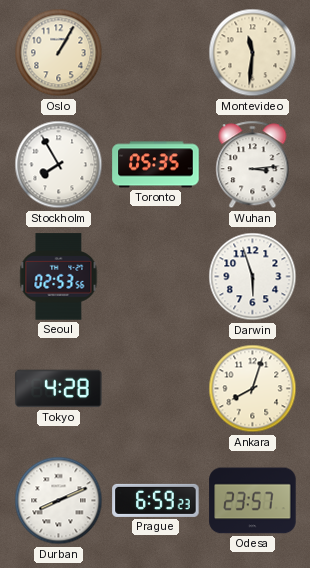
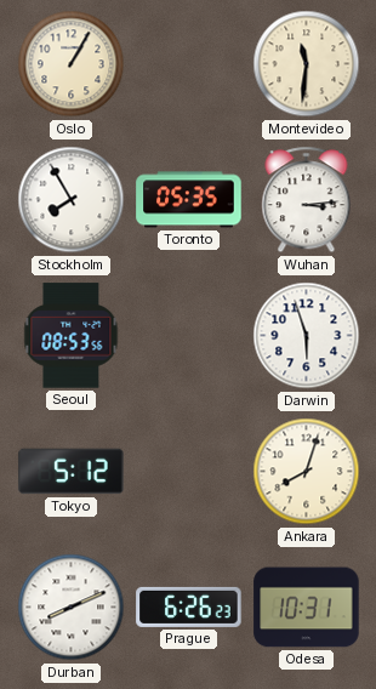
Seoul: 02:53 -> 08:53
Tokyo: 4:28 -> 5:12
Prague: 6:59 -> 6:26
Odesa: 23:57 -> 10:31
